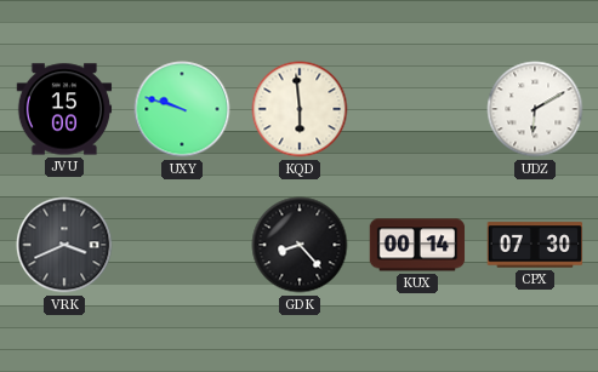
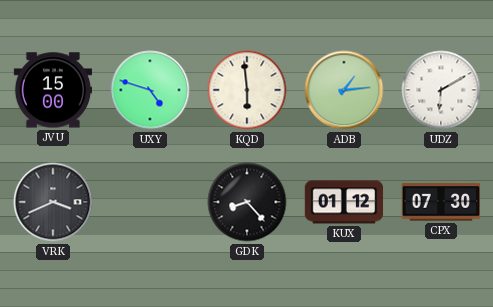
UXY: 9:48 -> 4:48
ADB: none -> 1:14
KUX: 00:14 -> 01:12
